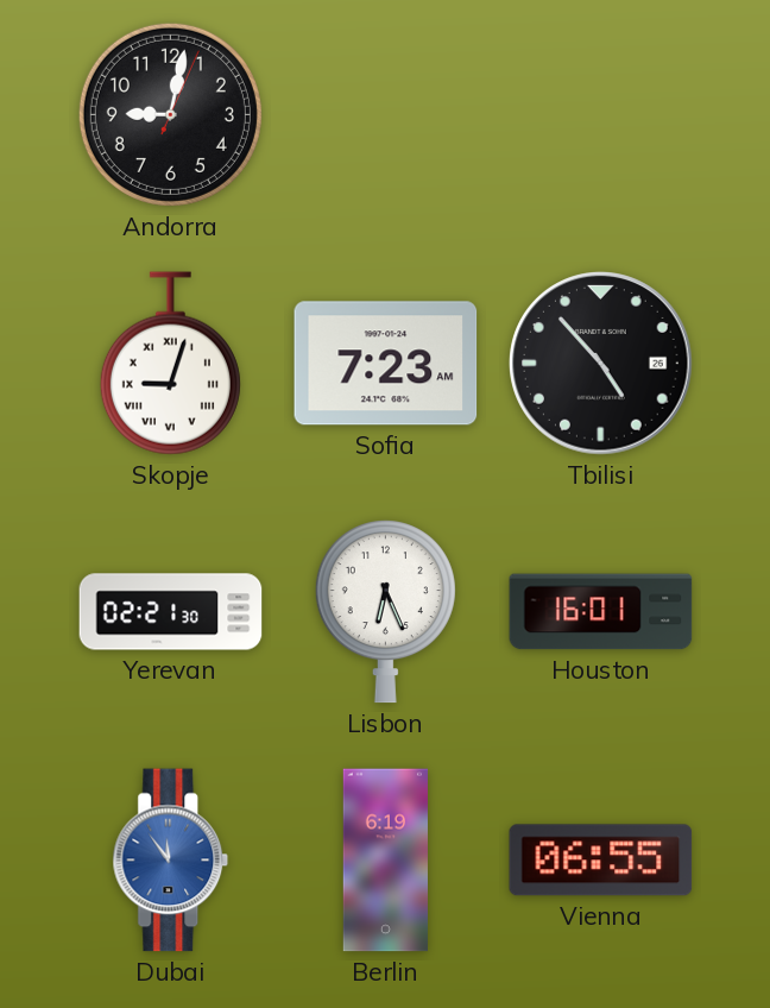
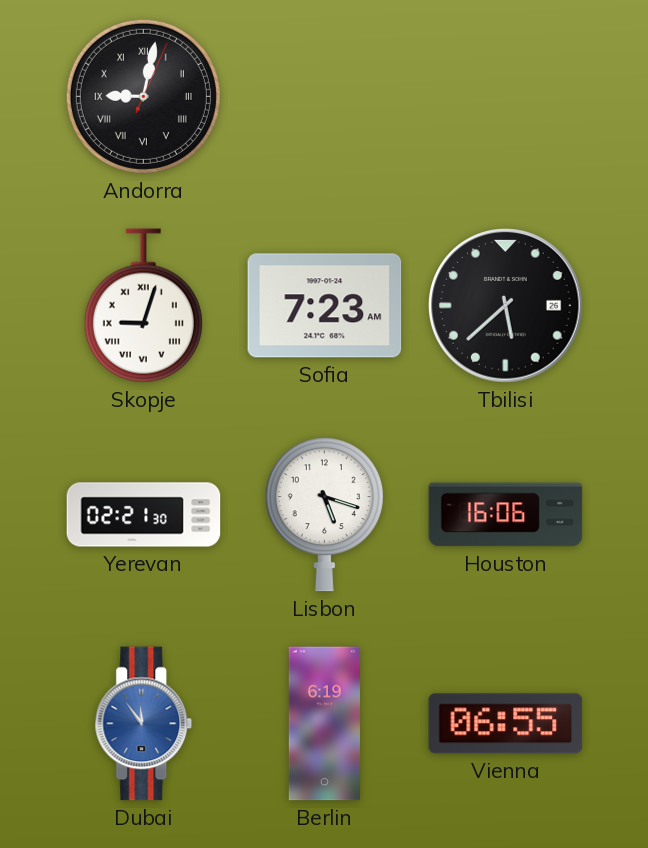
Andorra numerals: Arabic -> Roman
Tbilisi: 4:53 -> 5:38
Lisbon: 6:26 -> 5:18
Houston: 16:01 -> 16:06
